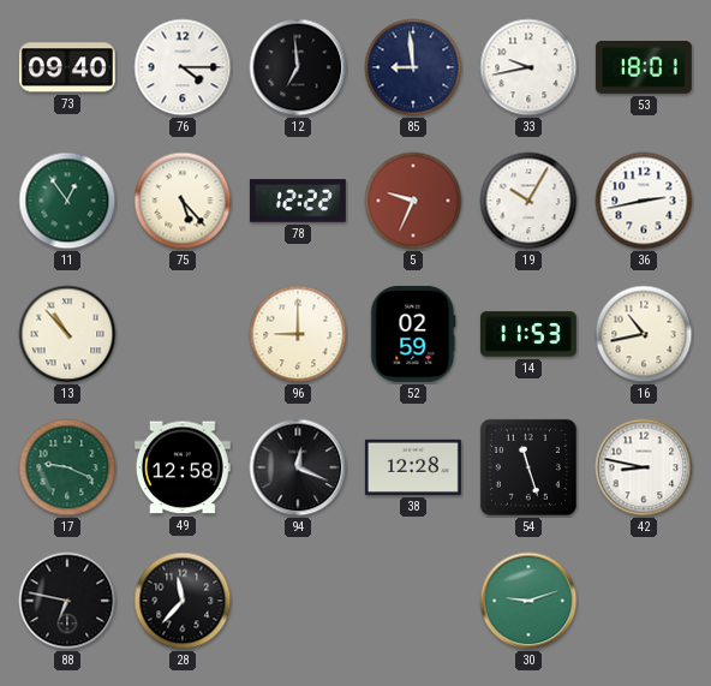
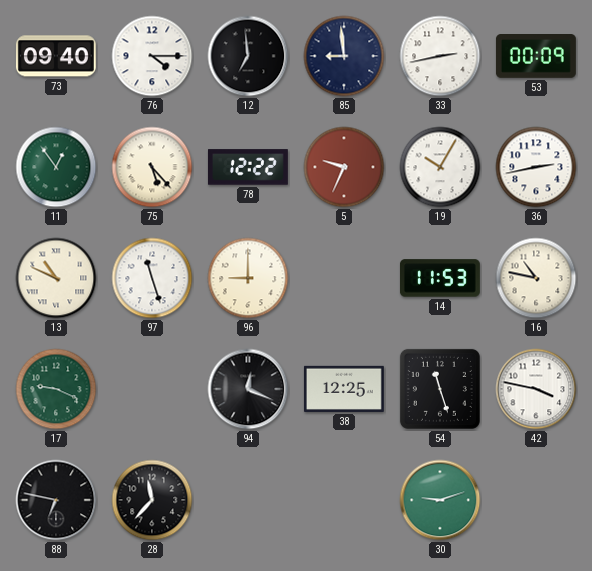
33: 9:43 -> 2:43
53: 18:01 -> 00:09
13: 10:53 -> 10:49
97: none -> 11:27
52: 02:59 -> none
16: 10:43 -> 10:47
49: 12:58 -> none
38: 12:28 -> 12:25
42: 8:47 -> 3:47
